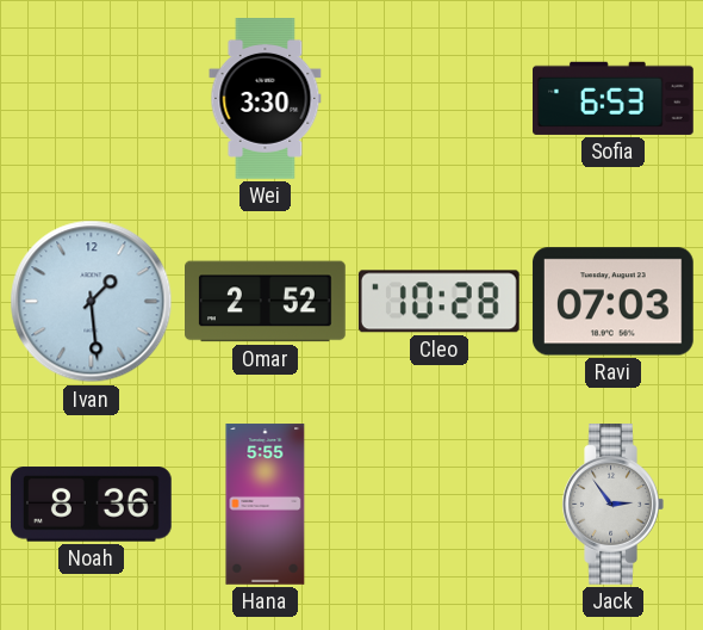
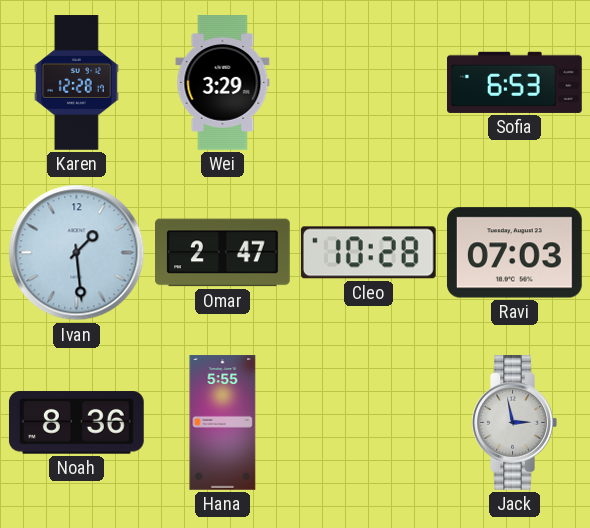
Karen: none -> 12:28
Wei: 3:30 -> 3:29
Omar: 2:52 -> 2:47
Jack: 2:54 -> 2:58
